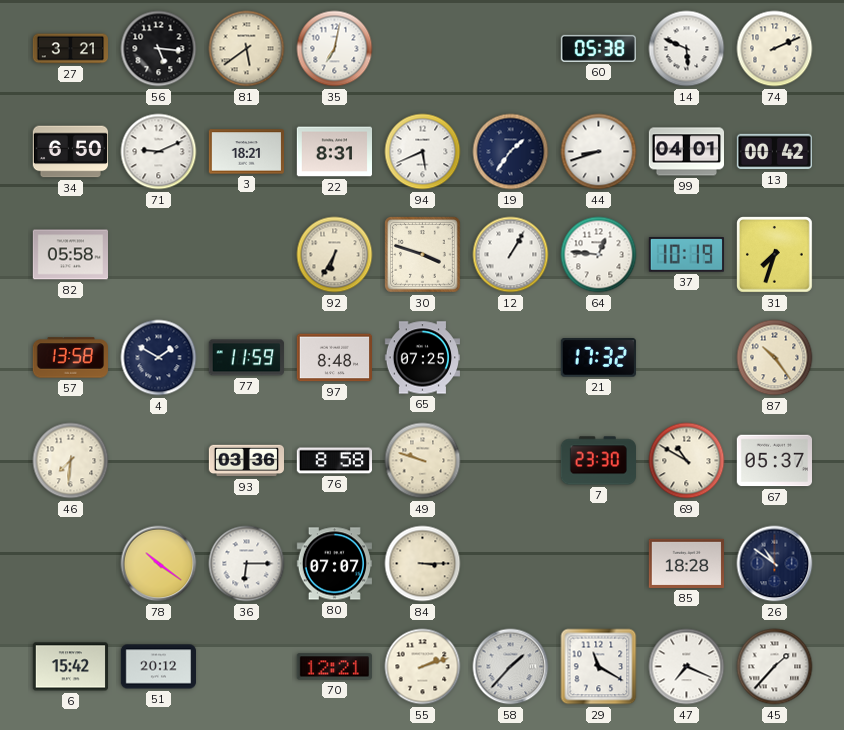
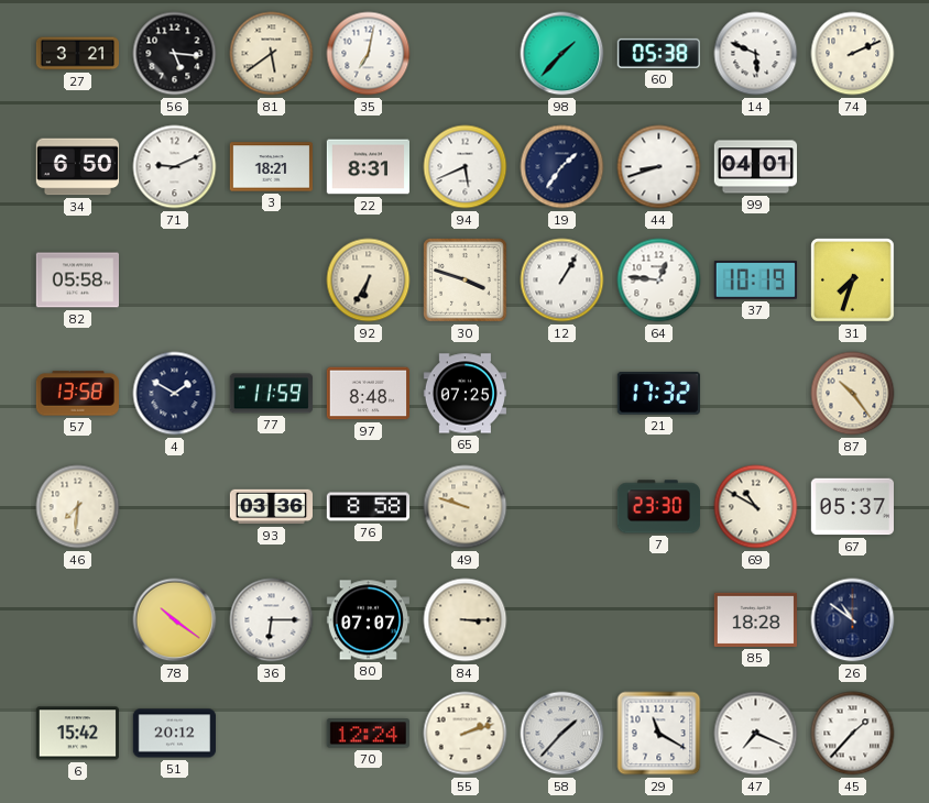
98: none -> 1:37
13: 00:42 -> none
70: 12:21 -> 12:24
